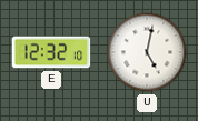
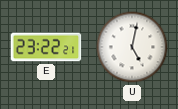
E: 12:32 -> 23:22
